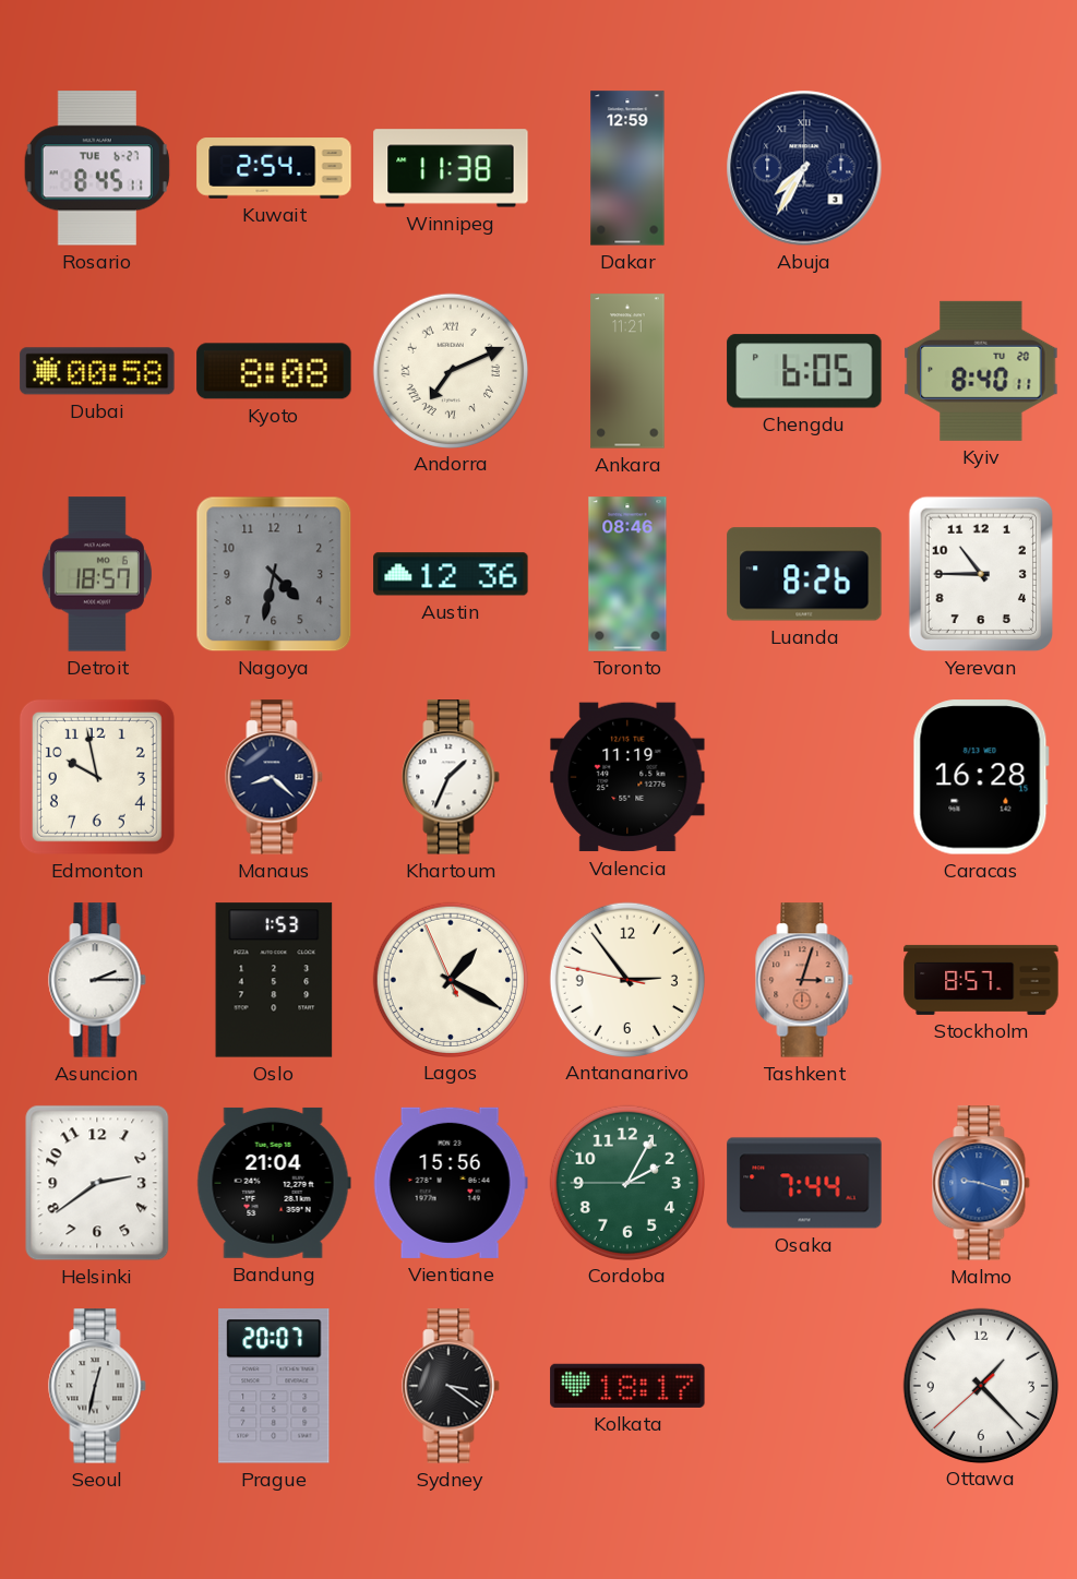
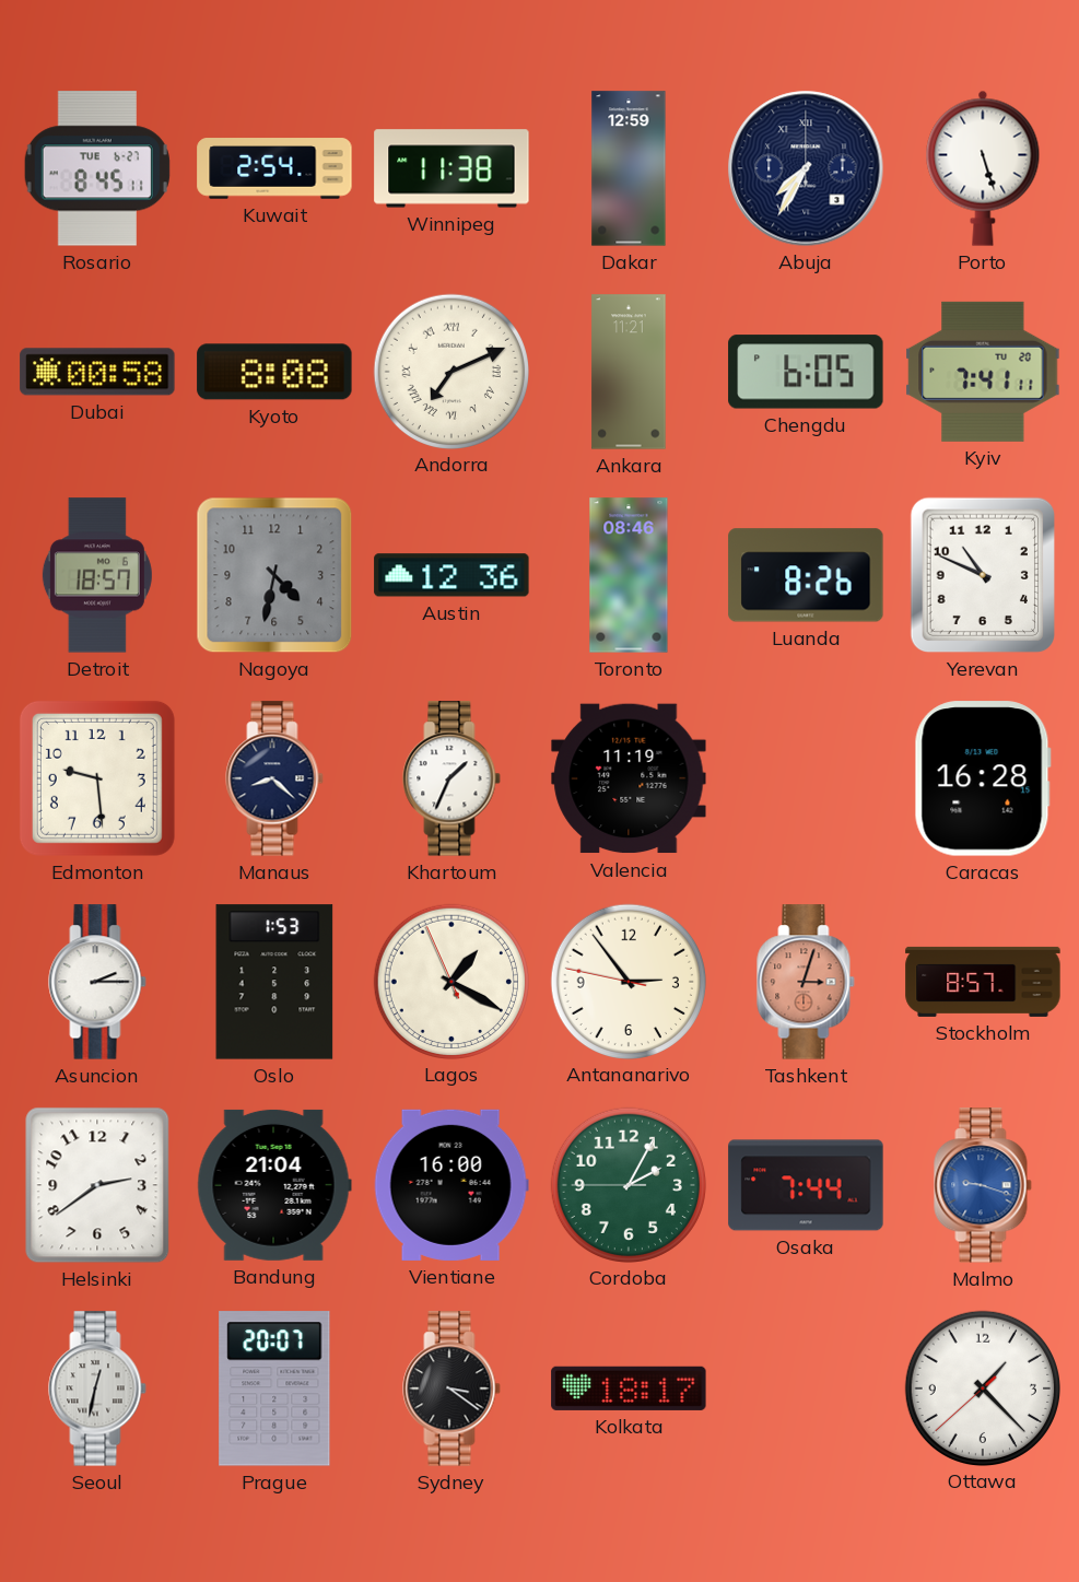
Porto: none -> 5:27
Kyiv: 8:40 -> 7:41
Yerevan: 10:45 -> 10:49
Edmonton: 9:58 -> 9:29
Vientiane: 15:56 -> 16:00
